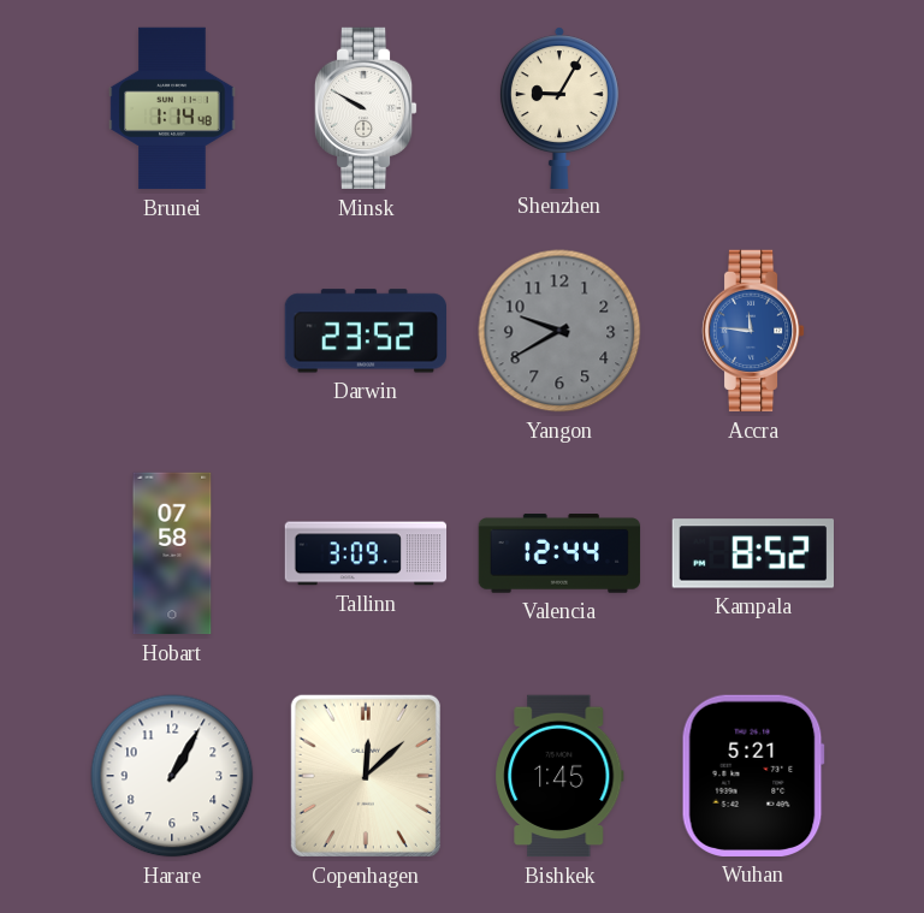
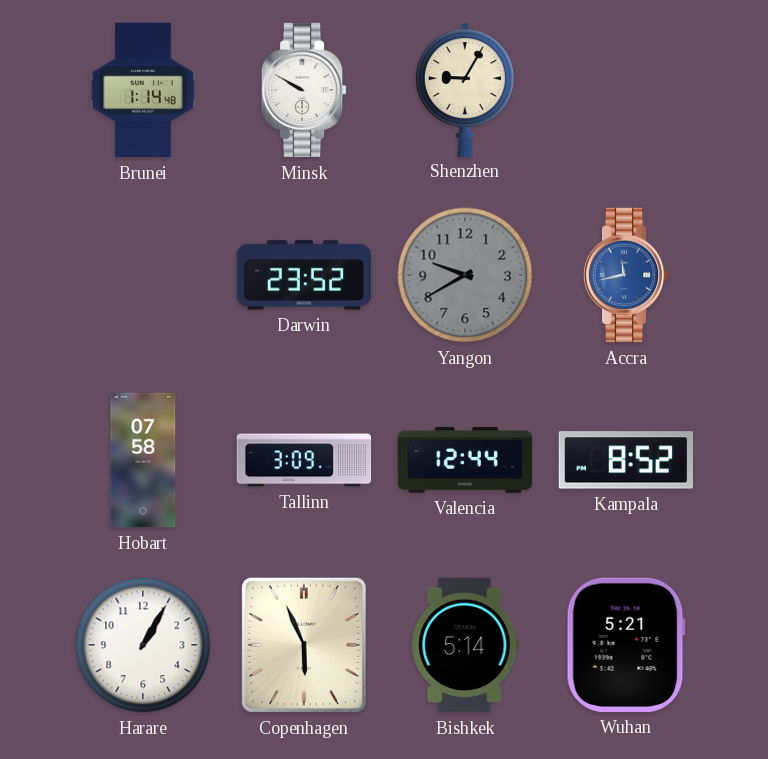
Accra: 11:46 -> 11:43
Copenhagen: 12:08 -> 5:56
Bishkek: 1:45 -> 5:14
